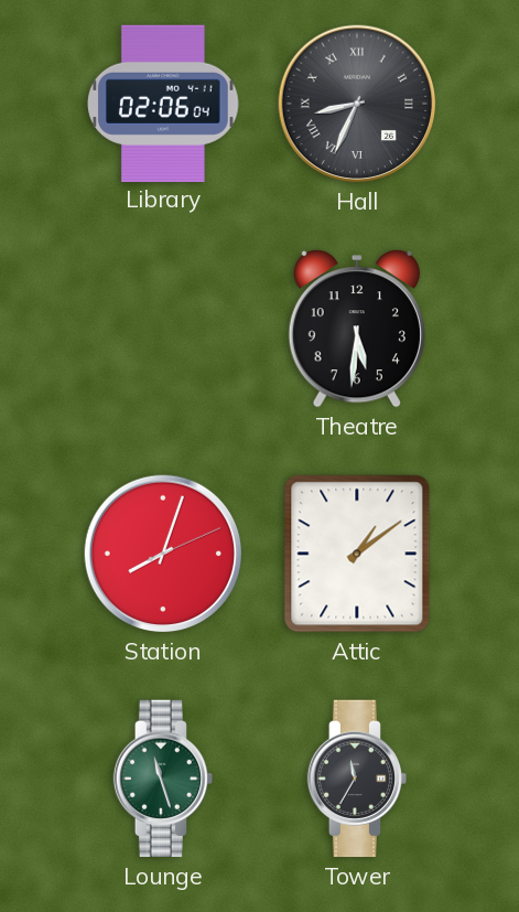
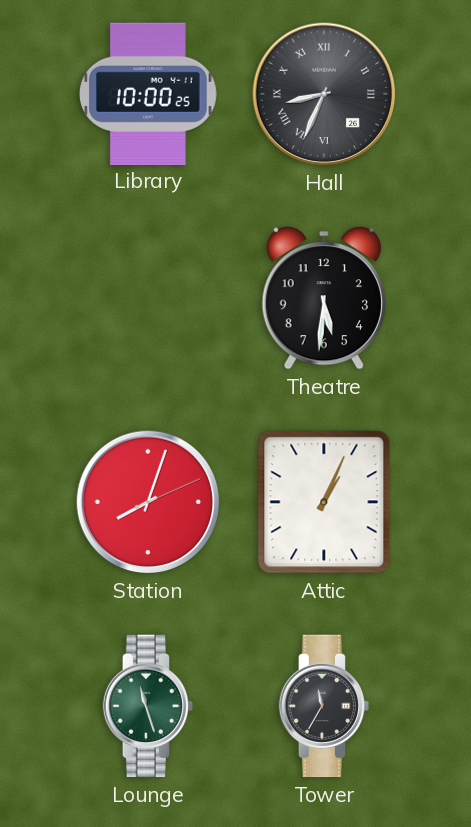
Library: 02:06 -> 10:00
Attic: 1:09 -> 1:04
